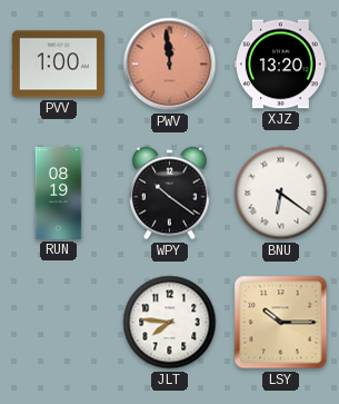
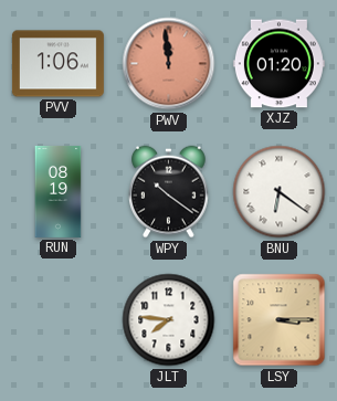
PVV: 1:00 -> 1:06
XJZ: 13:20 -> 01:20
LSY: 10:15 -> 3:15
